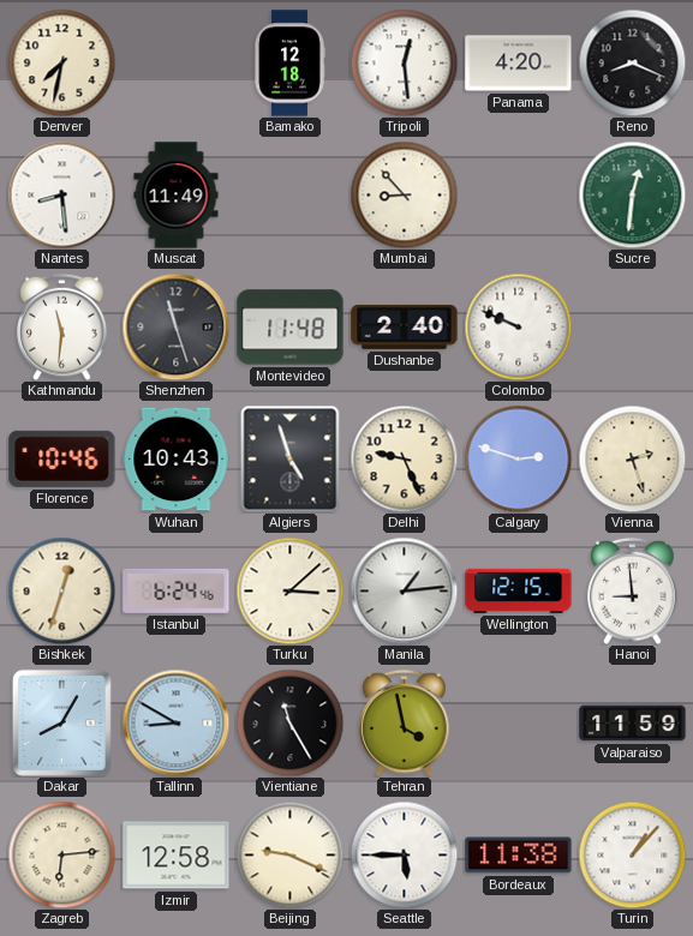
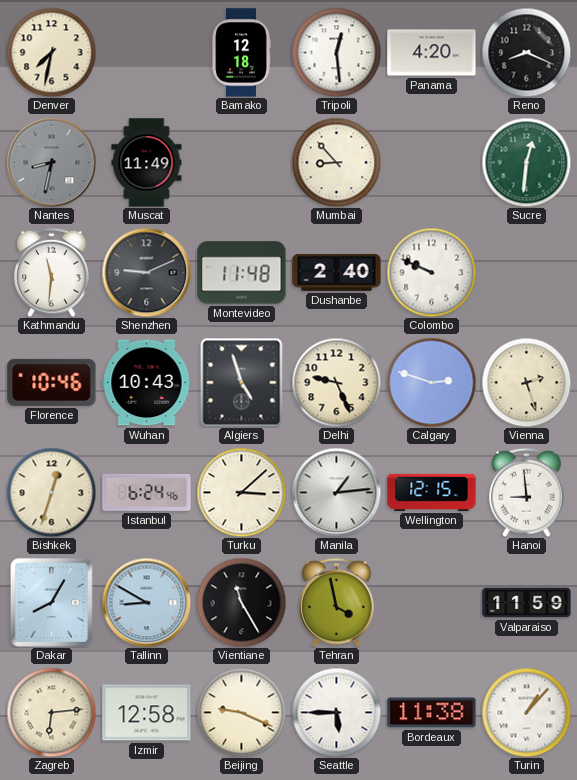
Nantes: 8:29 -> 8:32
Nantes dial: white -> grey
Shenzhen: 11:27 -> 9:11
